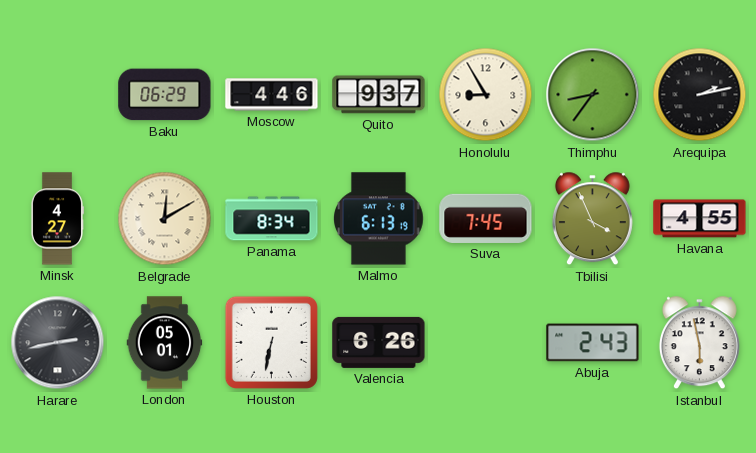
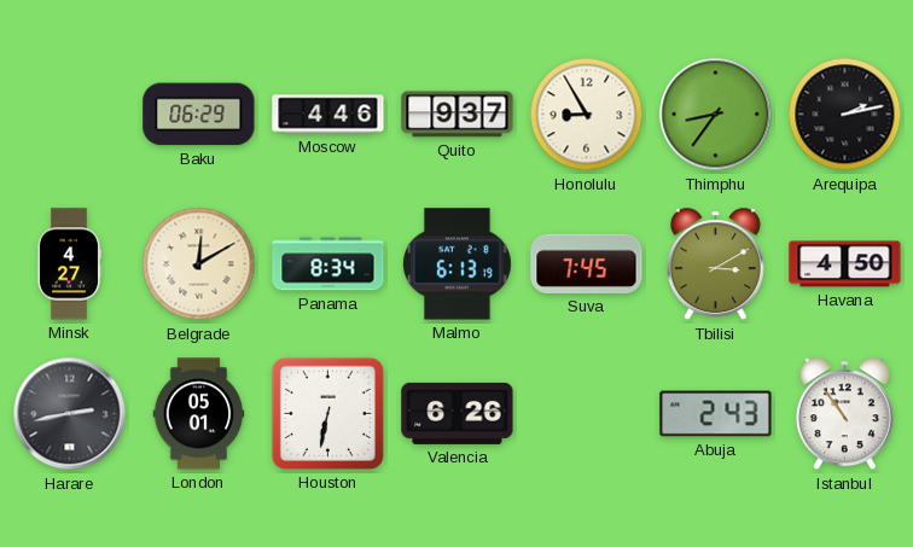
Tbilisi: 3:56 -> 3:10
Havana: 4:55 -> 4:50
Istanbul: 5:58 -> 10:54
